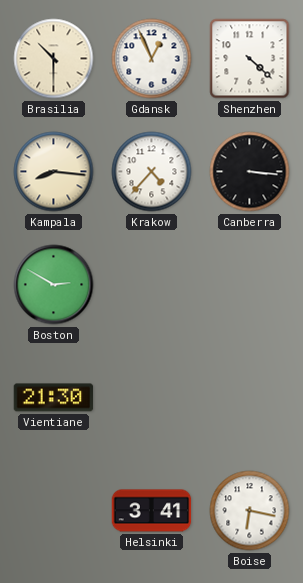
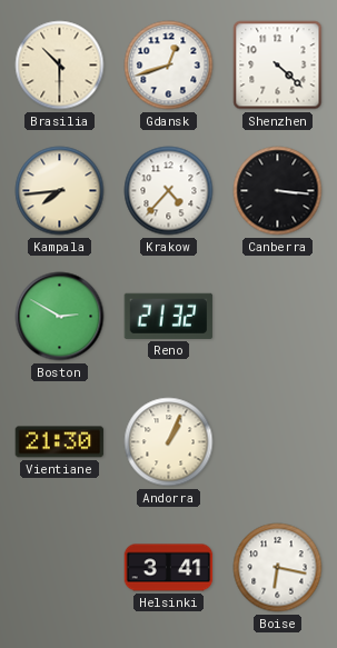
Gdansk: 12:56 -> 12:42
Kampala: 8:16 -> 7:44
Reno: none -> 21:32
Andorra: none -> 1:04
